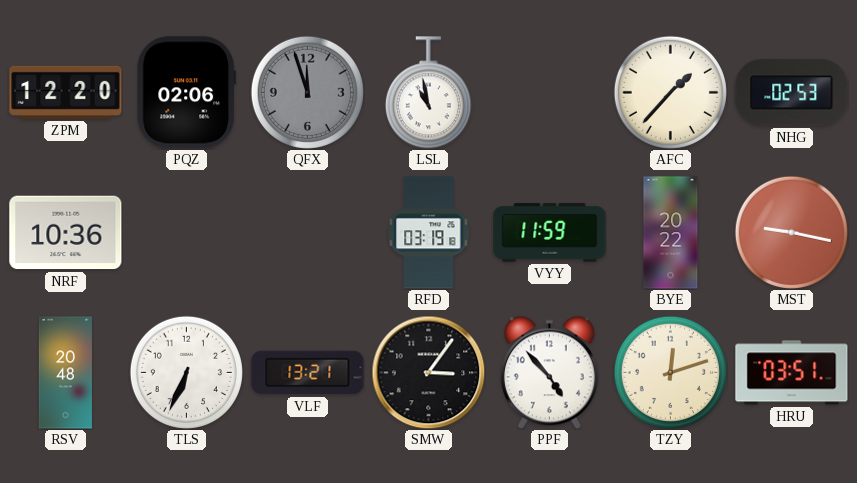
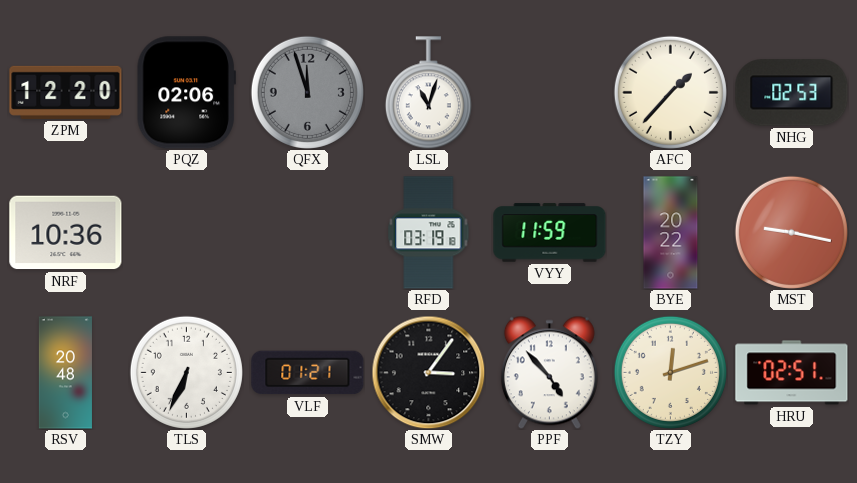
LSL: 10:58 -> 11:03
VLF: 13:21 -> 01:21
HRU: 03:51 -> 02:51
